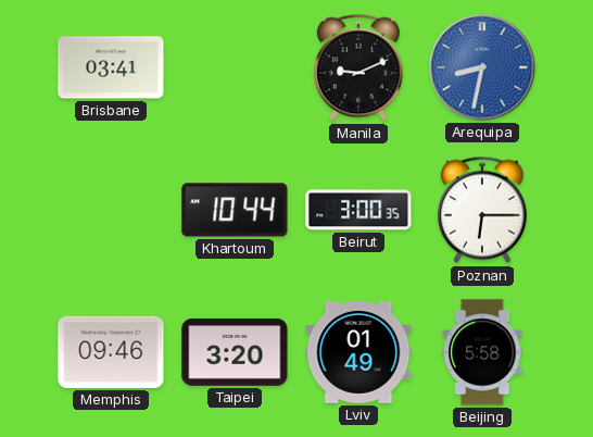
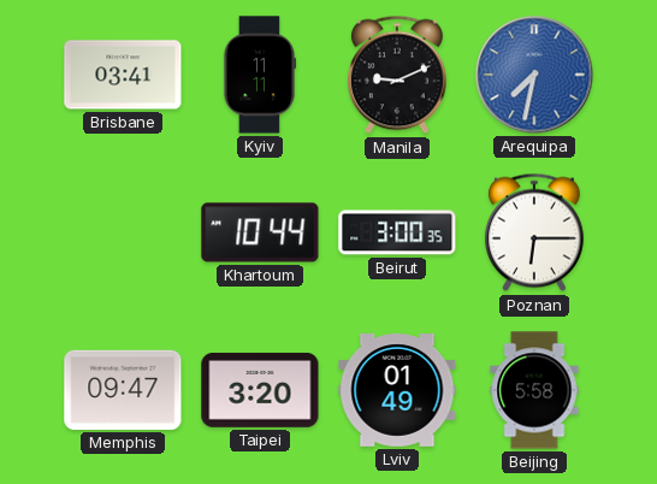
Kyiv: none -> 11:11
Arequipa: 8:32 -> 7:32
Memphis: 09:46 -> 09:47
